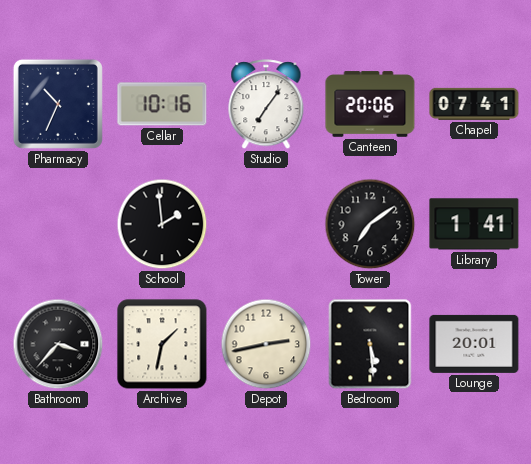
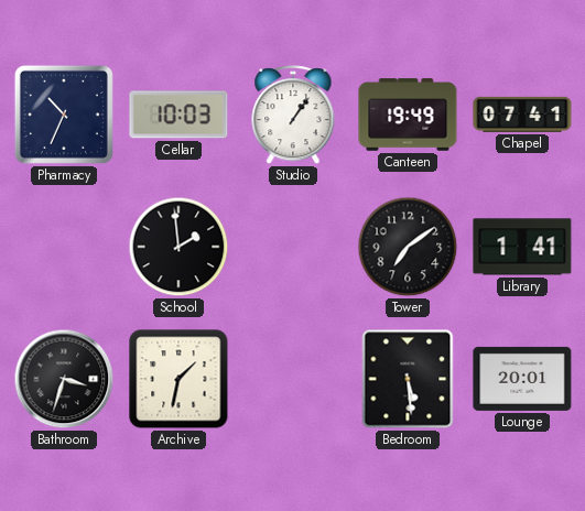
Cellar: 10:16 -> 10:03
Studio: 7:06 -> 1:06
Canteen: 20:06 -> 19:49
Bathroom: 3:37 -> 3:33
Depot: 2:43 -> none
